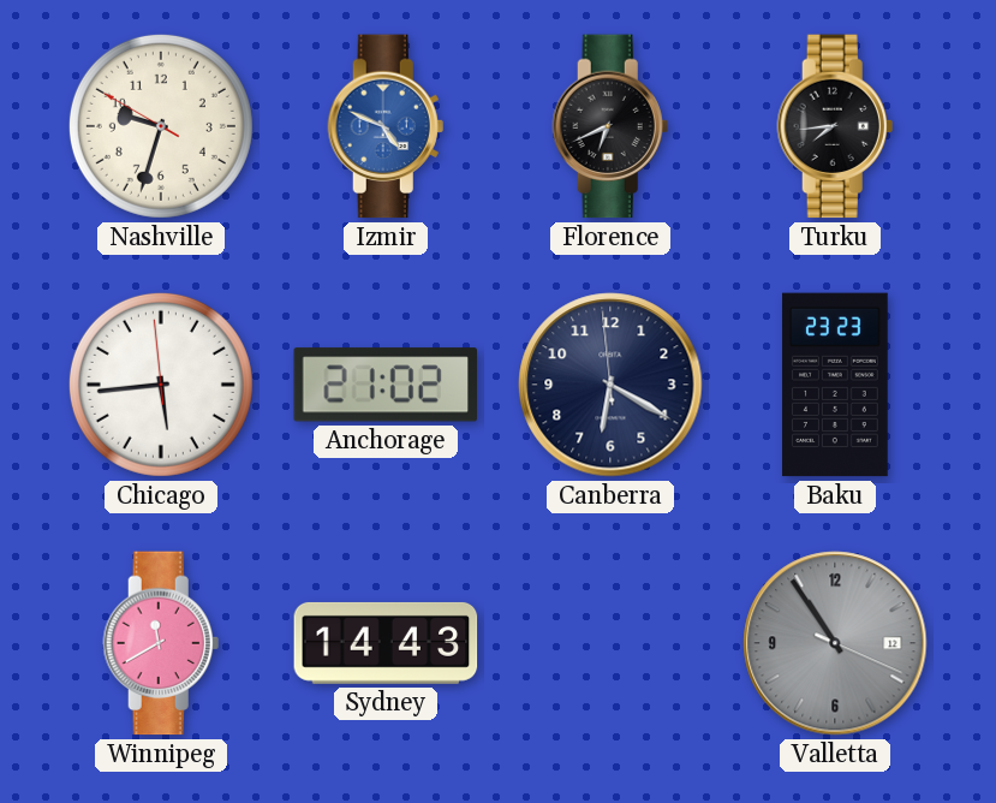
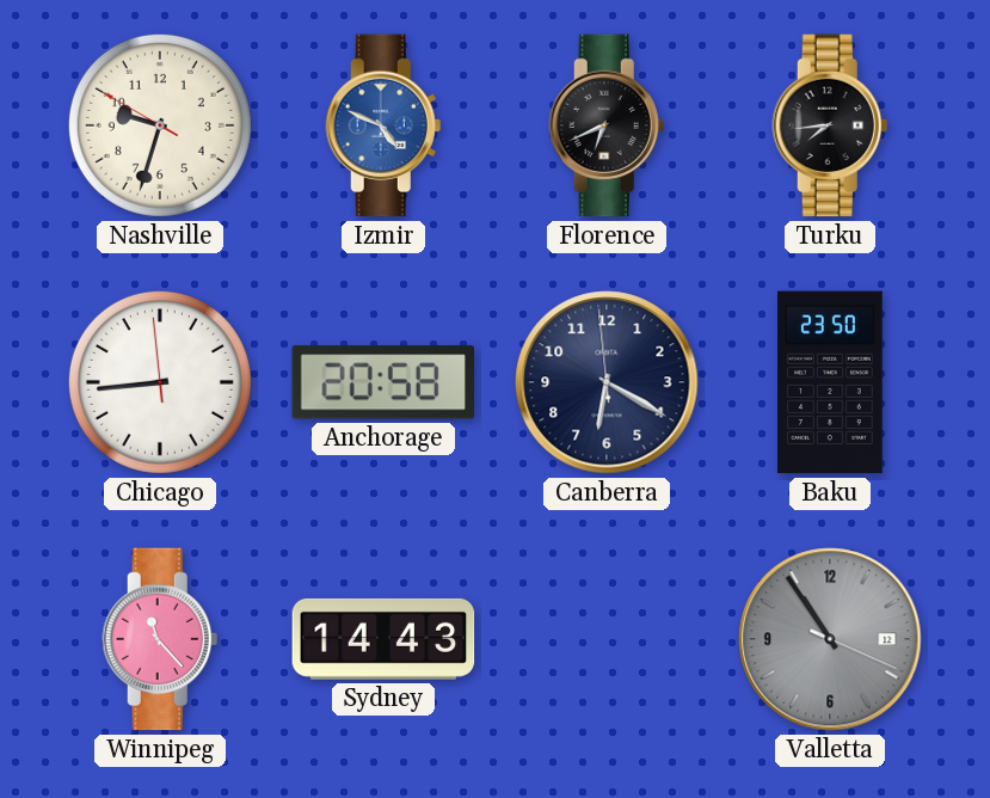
Chicago: 5:43 -> 8:43
Anchorage: 21:02 -> 20:58
Baku: 23:23 -> 23:50
Winnipeg: 11:40 -> 11:23
